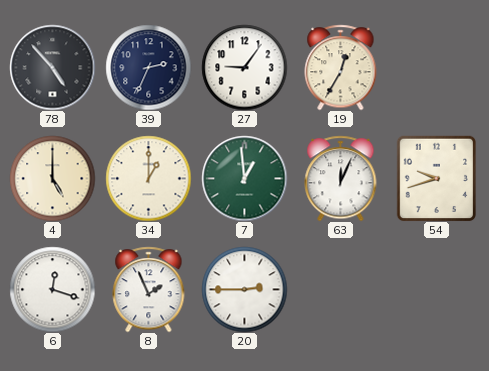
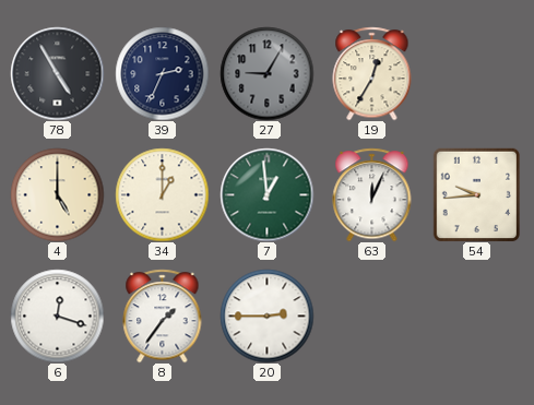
78: 4:53 -> 4:55
27: 9:06 -> 9:05
27 dial: white -> grey
54: 9:42 -> 9:44
8: 1:56 -> 1:36
